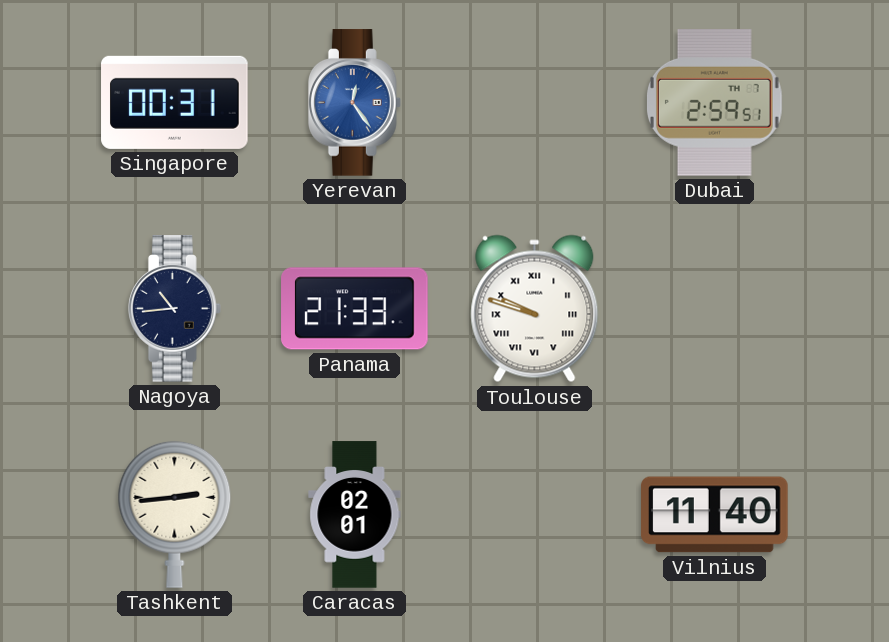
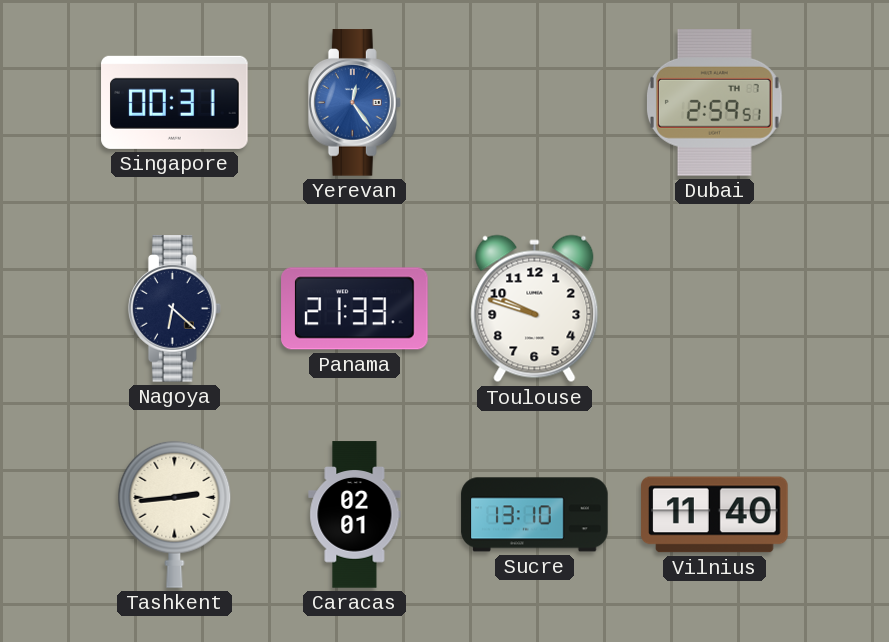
Nagoya: 10:44 -> 6:22
Toulouse numerals: Roman -> Arabic
Sucre: none -> 13:10
